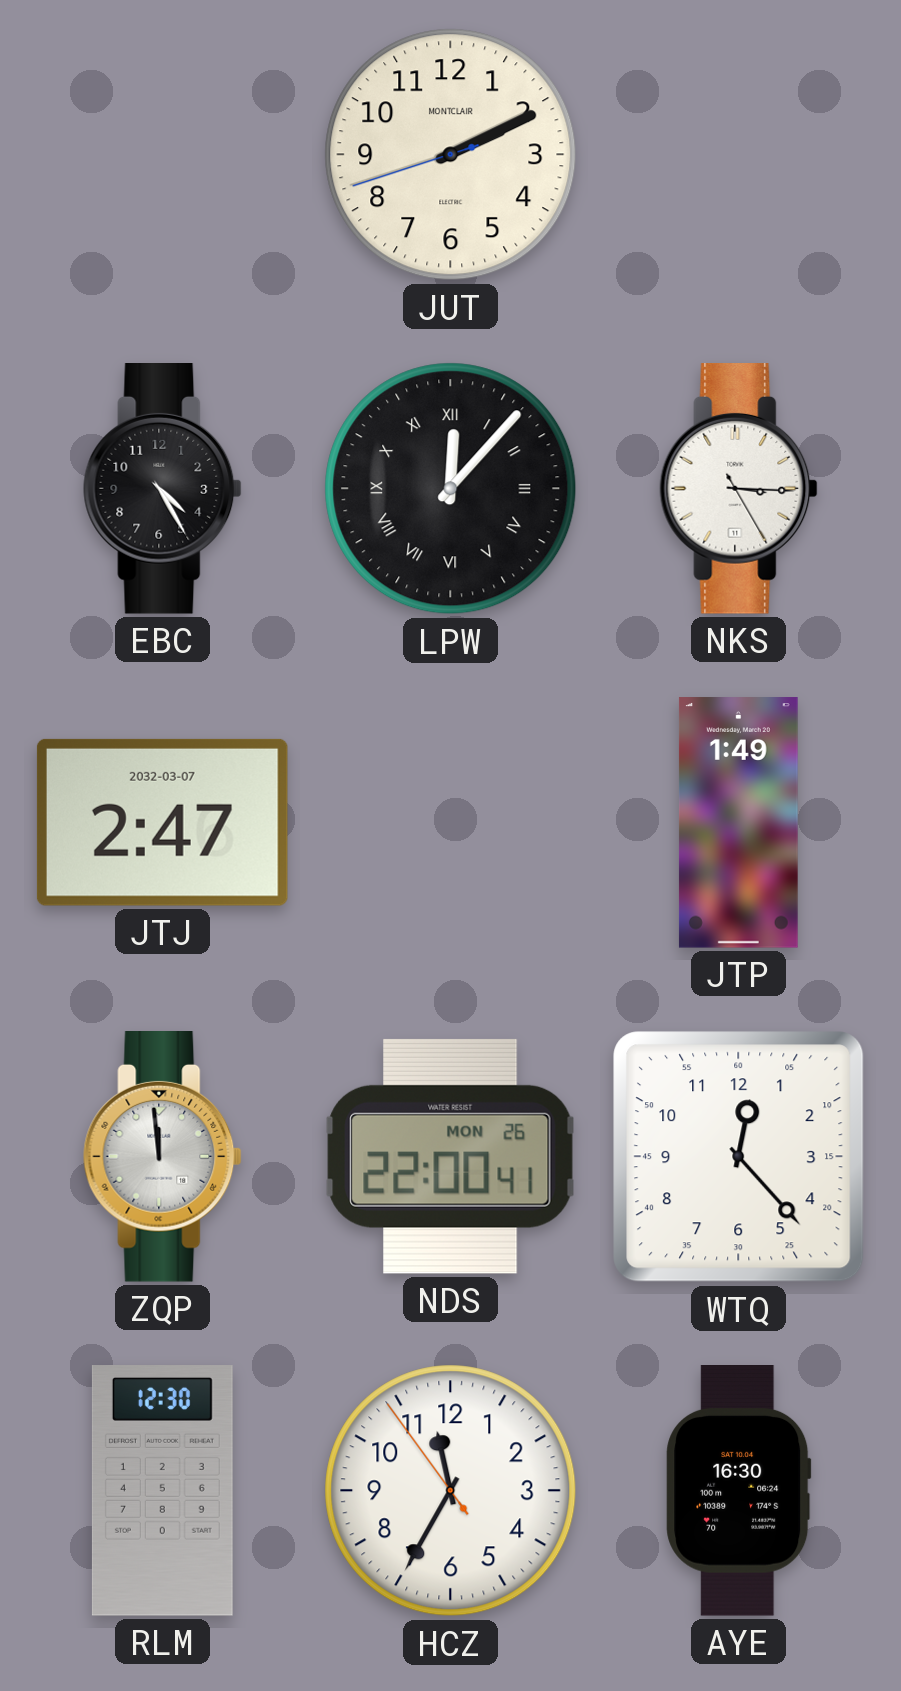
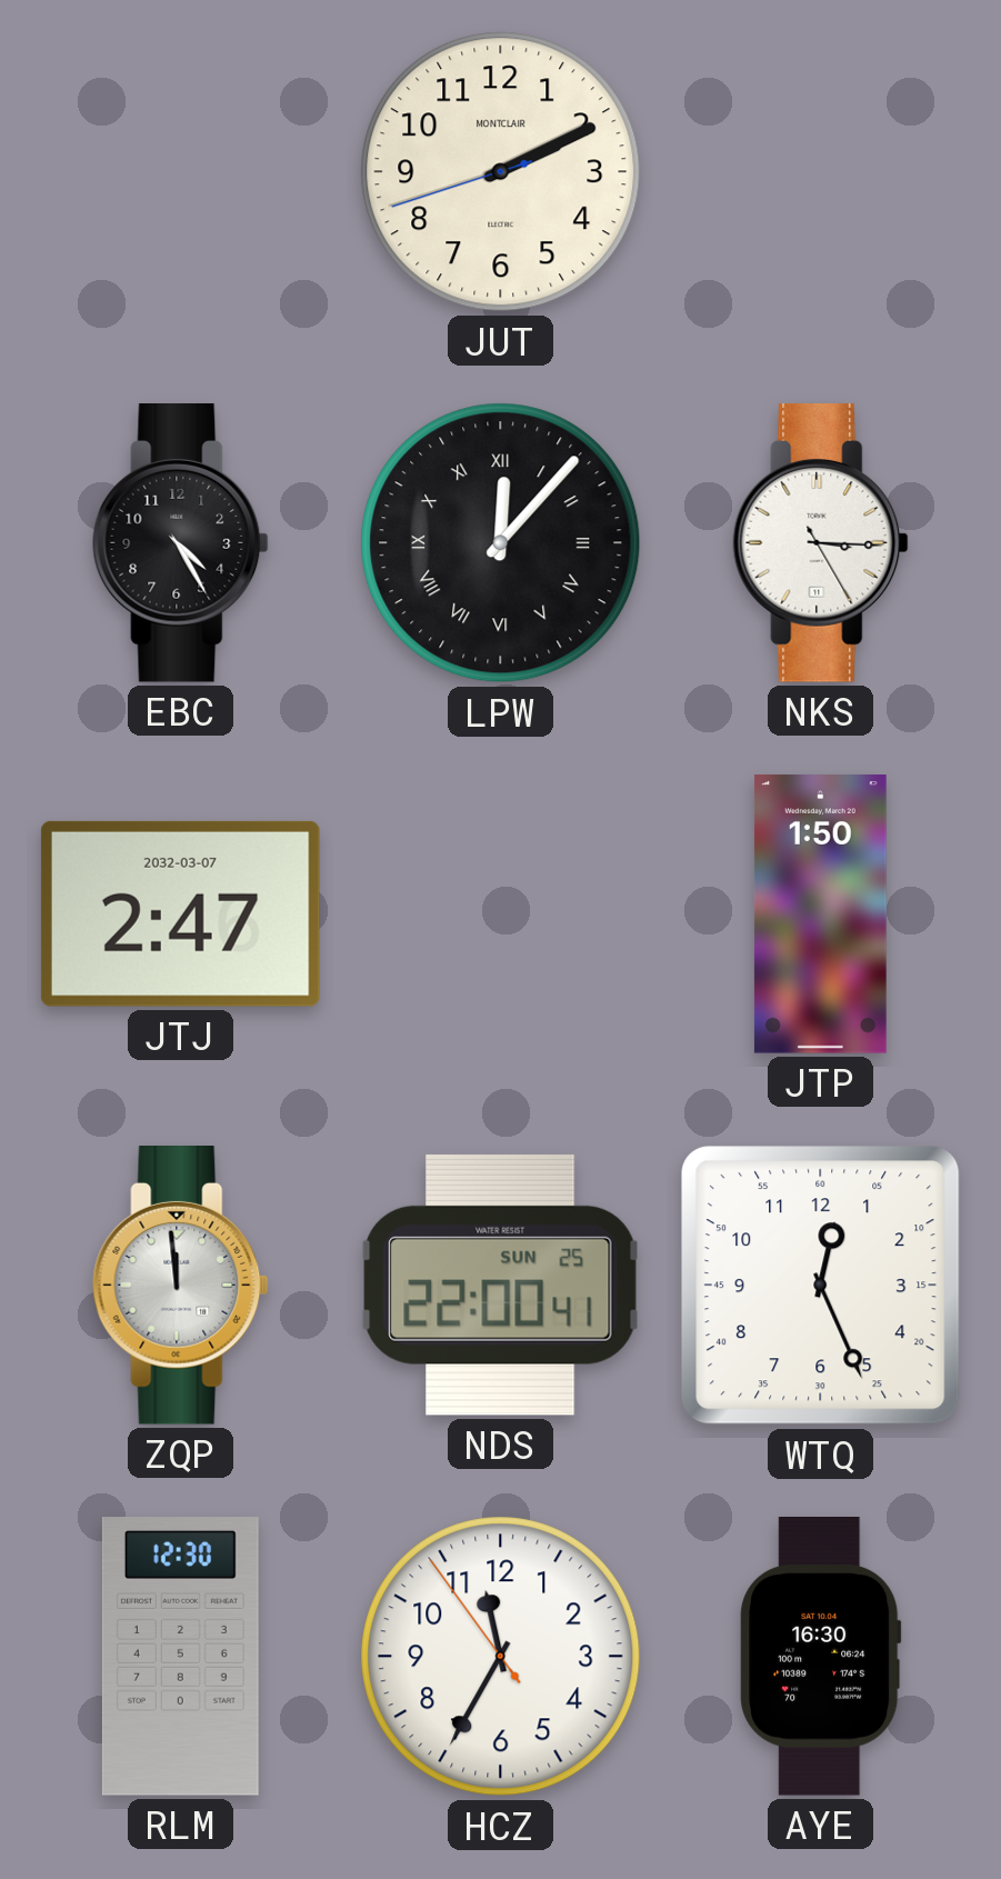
JTP: 1:49 -> 1:50
NDS date: MON 26 -> SUN 25
WTQ: 12:23 -> 12:26
